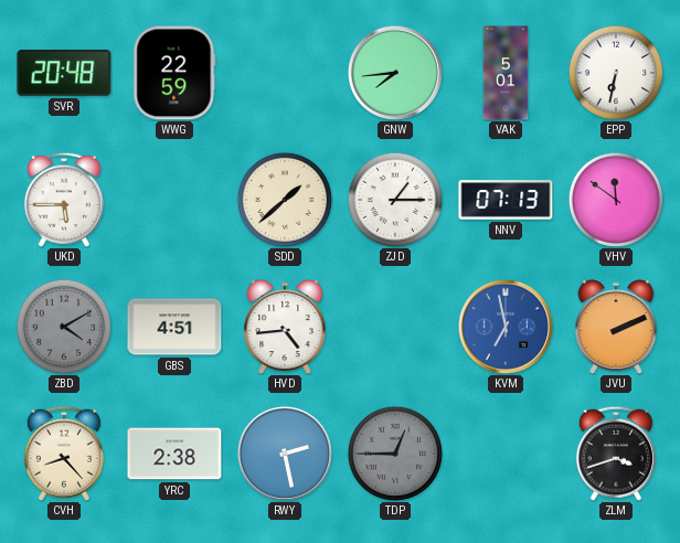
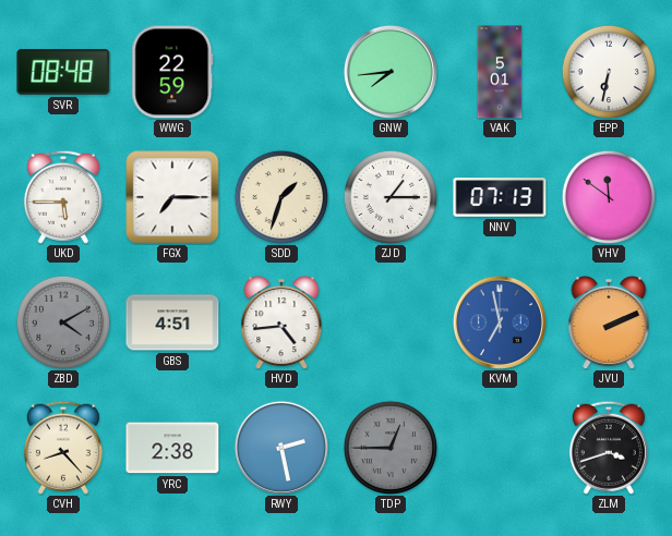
SVR: 20:48 -> 08:48
FGX: none -> 7:15
SDD: 1:38 -> 1:33
